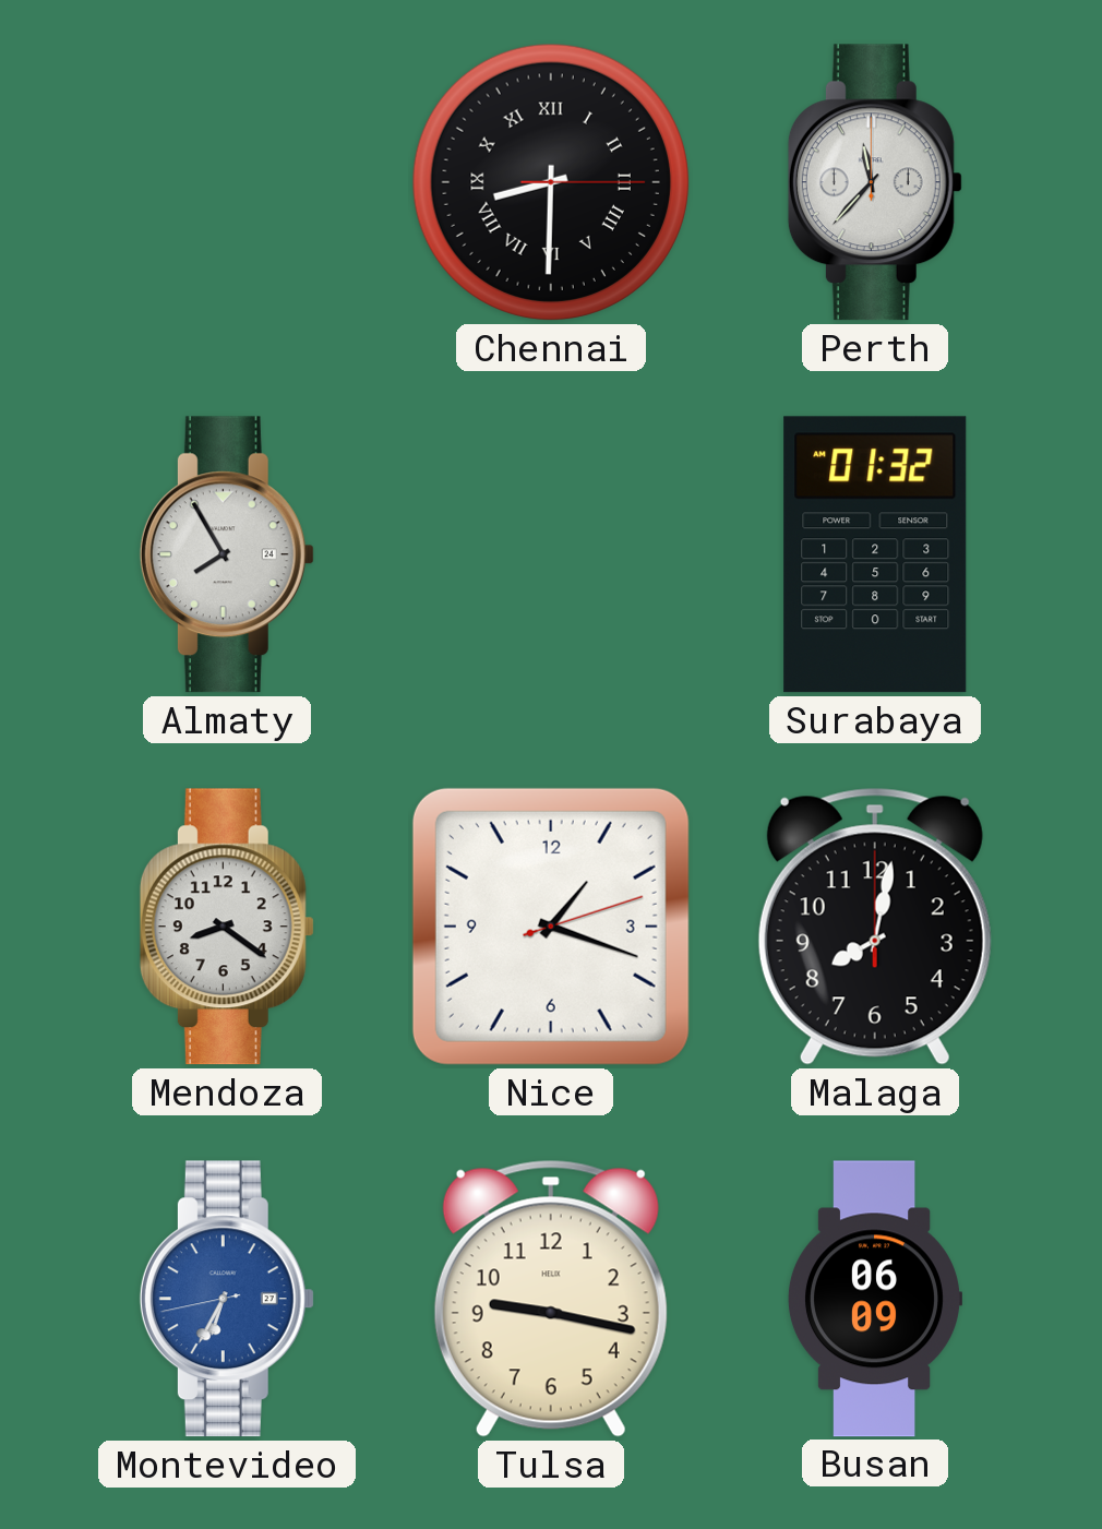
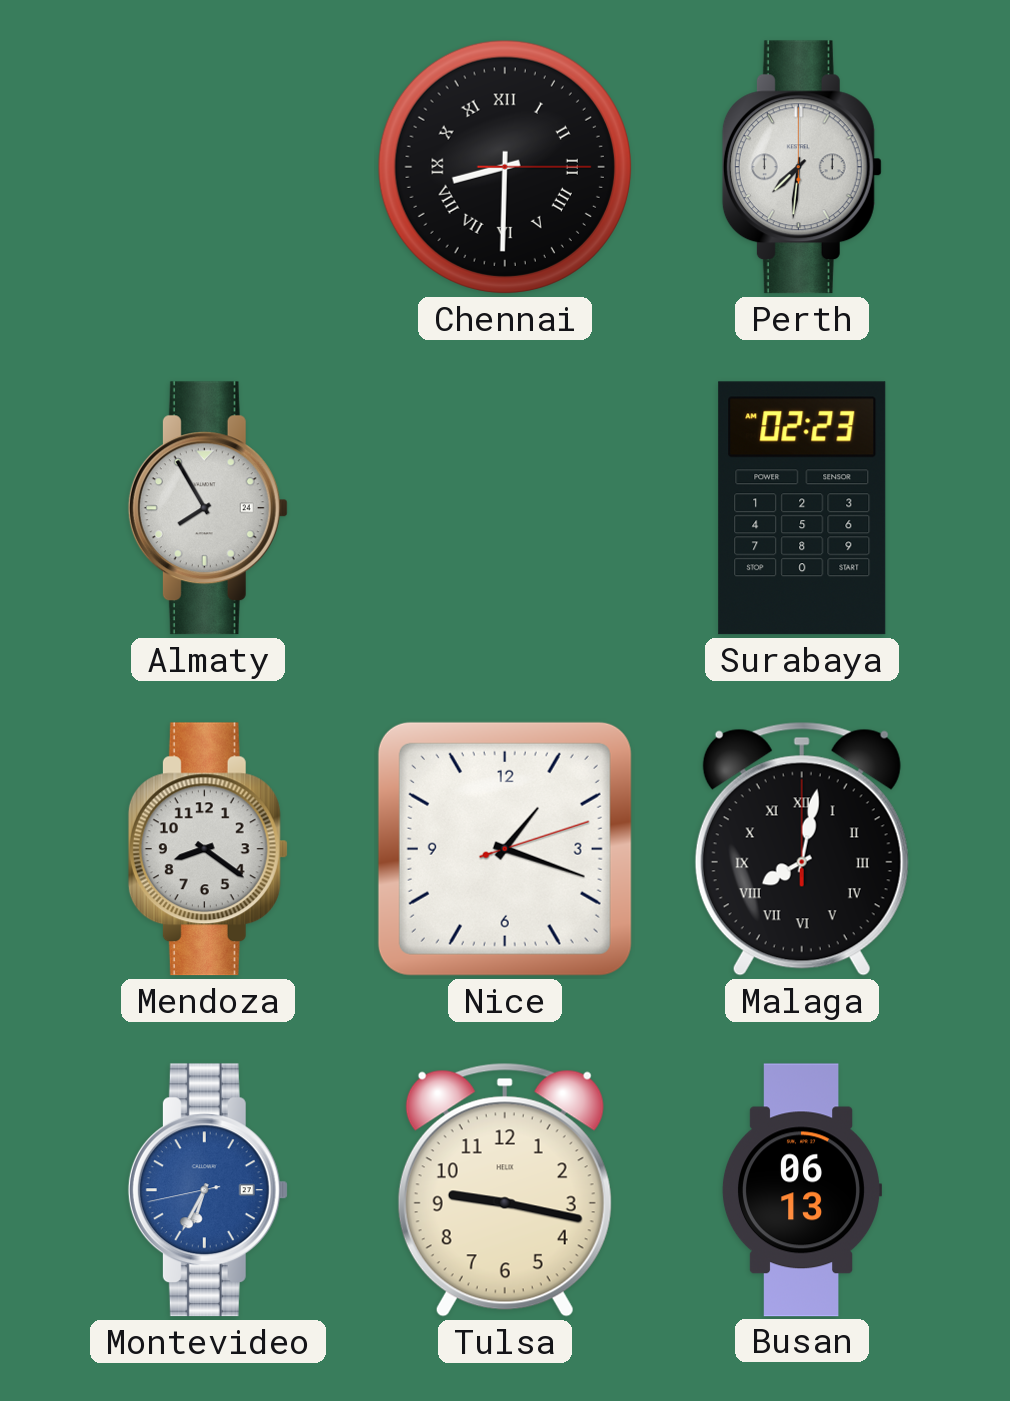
Perth: 11:37 -> 7:31
Surabaya: 01:32 -> 02:23
Malaga numerals: Arabic -> Roman
Busan: 06:09 -> 06:13
